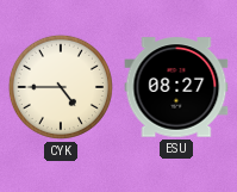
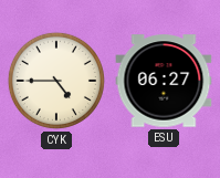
ESU: 08:27 -> 06:27
